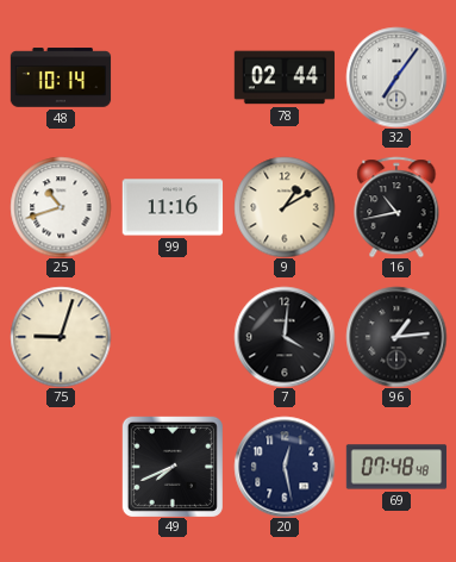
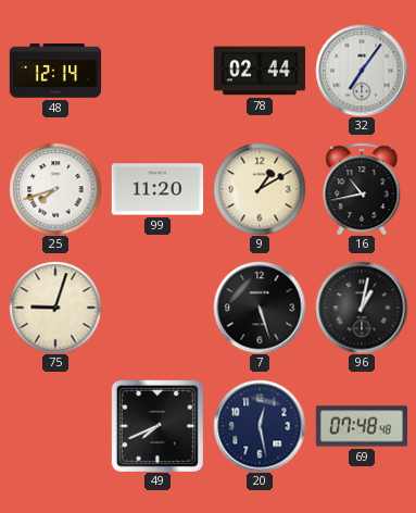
48: 10:14 -> 12:14
25: 10:42 -> 7:42
99: 11:16 -> 11:20
7: 4:01 -> 5:27
96: 1:14 -> 1:02
